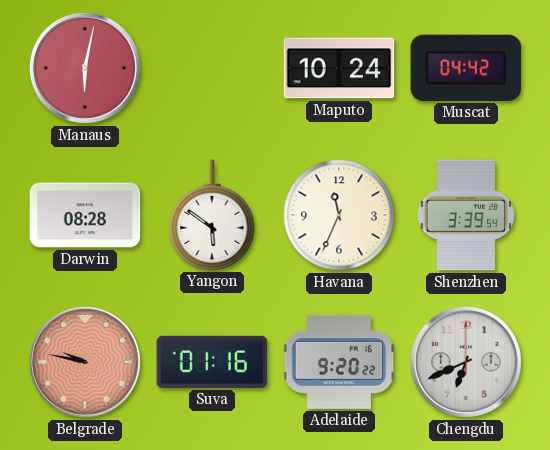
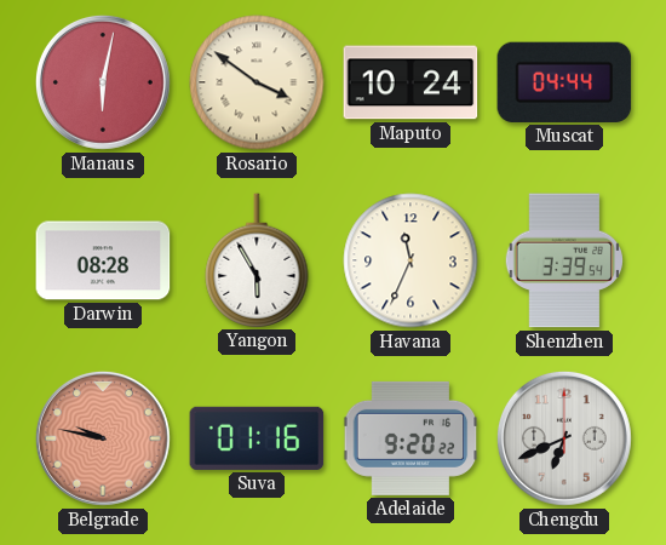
Rosario: none -> 3:51
Muscat: 04:42 -> 04:44
Yangon: 5:51 -> 5:55
